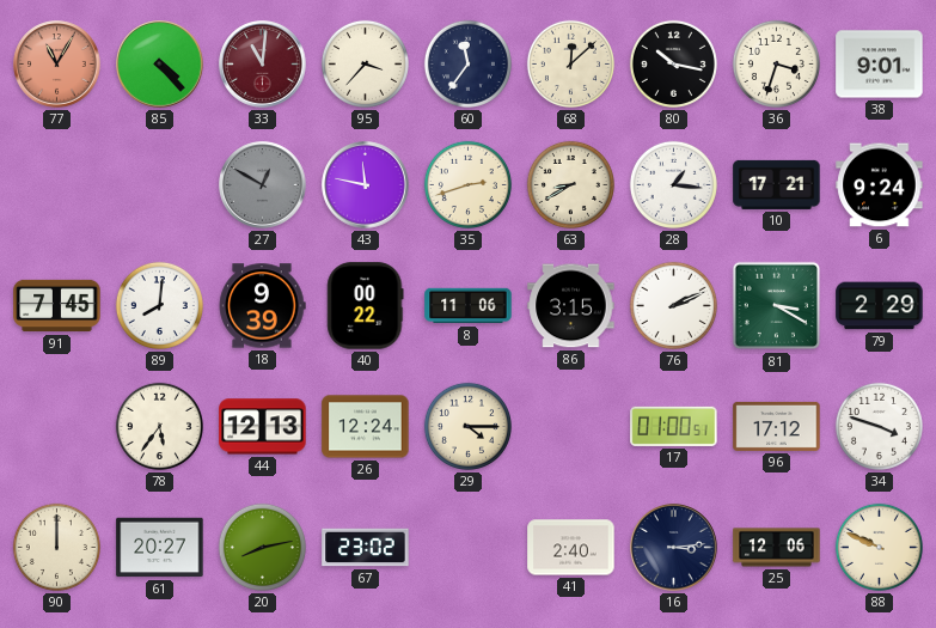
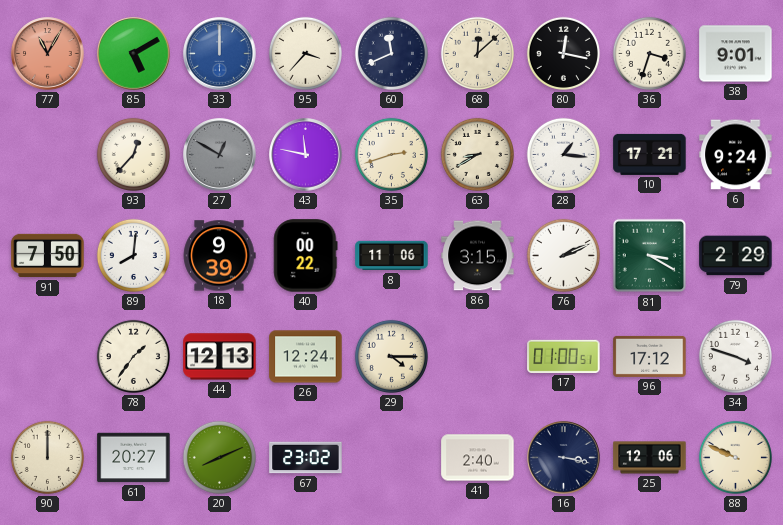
85: 4:23 -> 5:10
33: 11:01 -> 12:00
33 dial: burgundy -> blue
60: 11:36 -> 11:41
80: 10:17 -> 12:17
93: none -> 12:37
91: 7:45 -> 7:50
78: 5:36 -> 1:36
20: 8:13 -> 8:11
16: 3:14 -> 3:17
